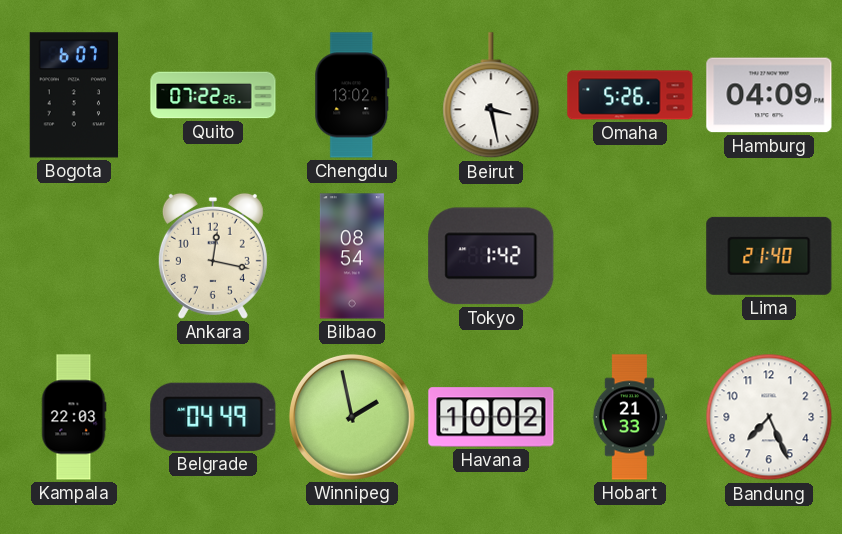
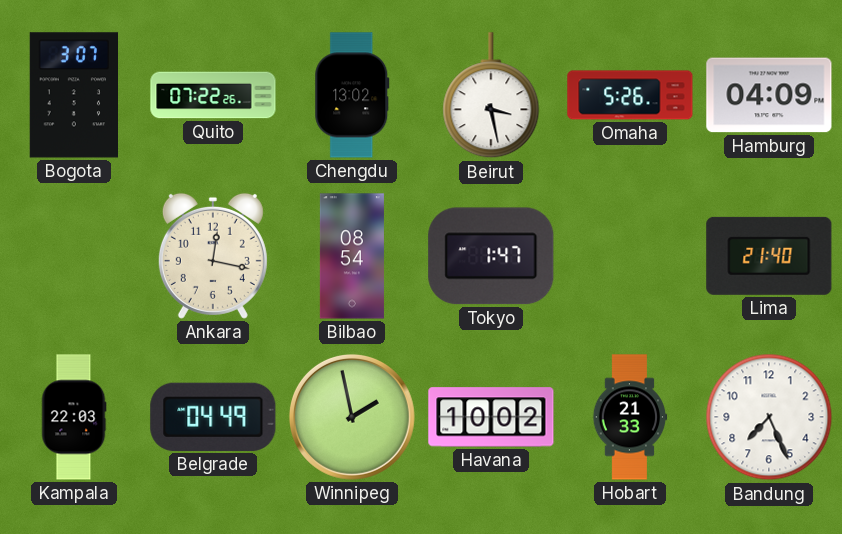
Bogota: 6:07 -> 3:07
Tokyo: 1:42 -> 1:47
